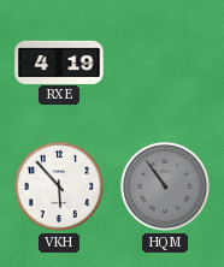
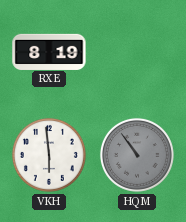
RXE: 4:19 -> 8:19
VKH: 5:53 -> 5:59
